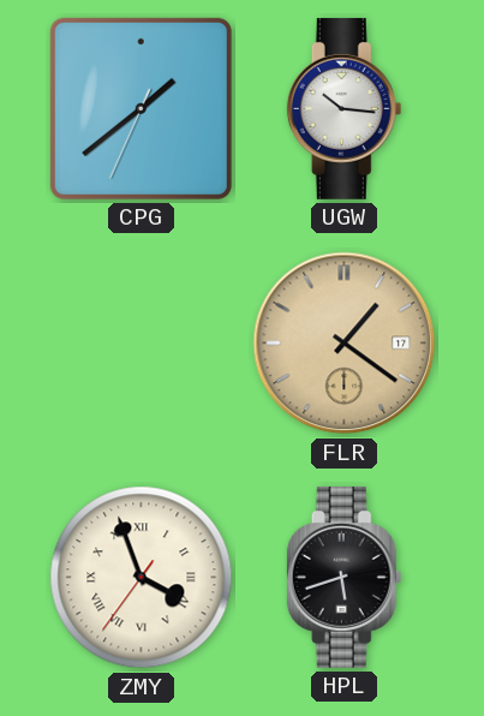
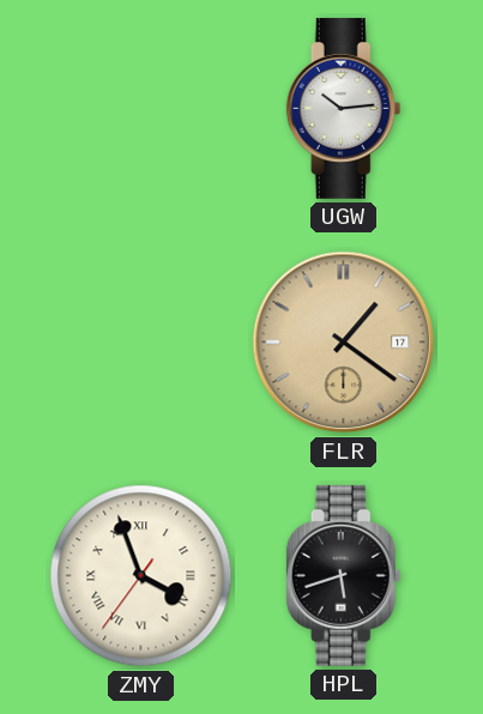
CPG: 1:38 -> none
UGW: 10:16 -> 10:14
